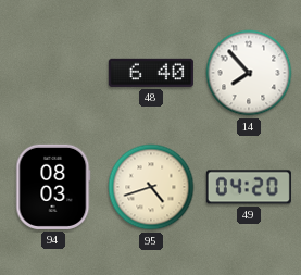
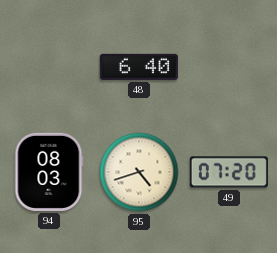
14: 7:53 -> none
49: 04:20 -> 07:20
